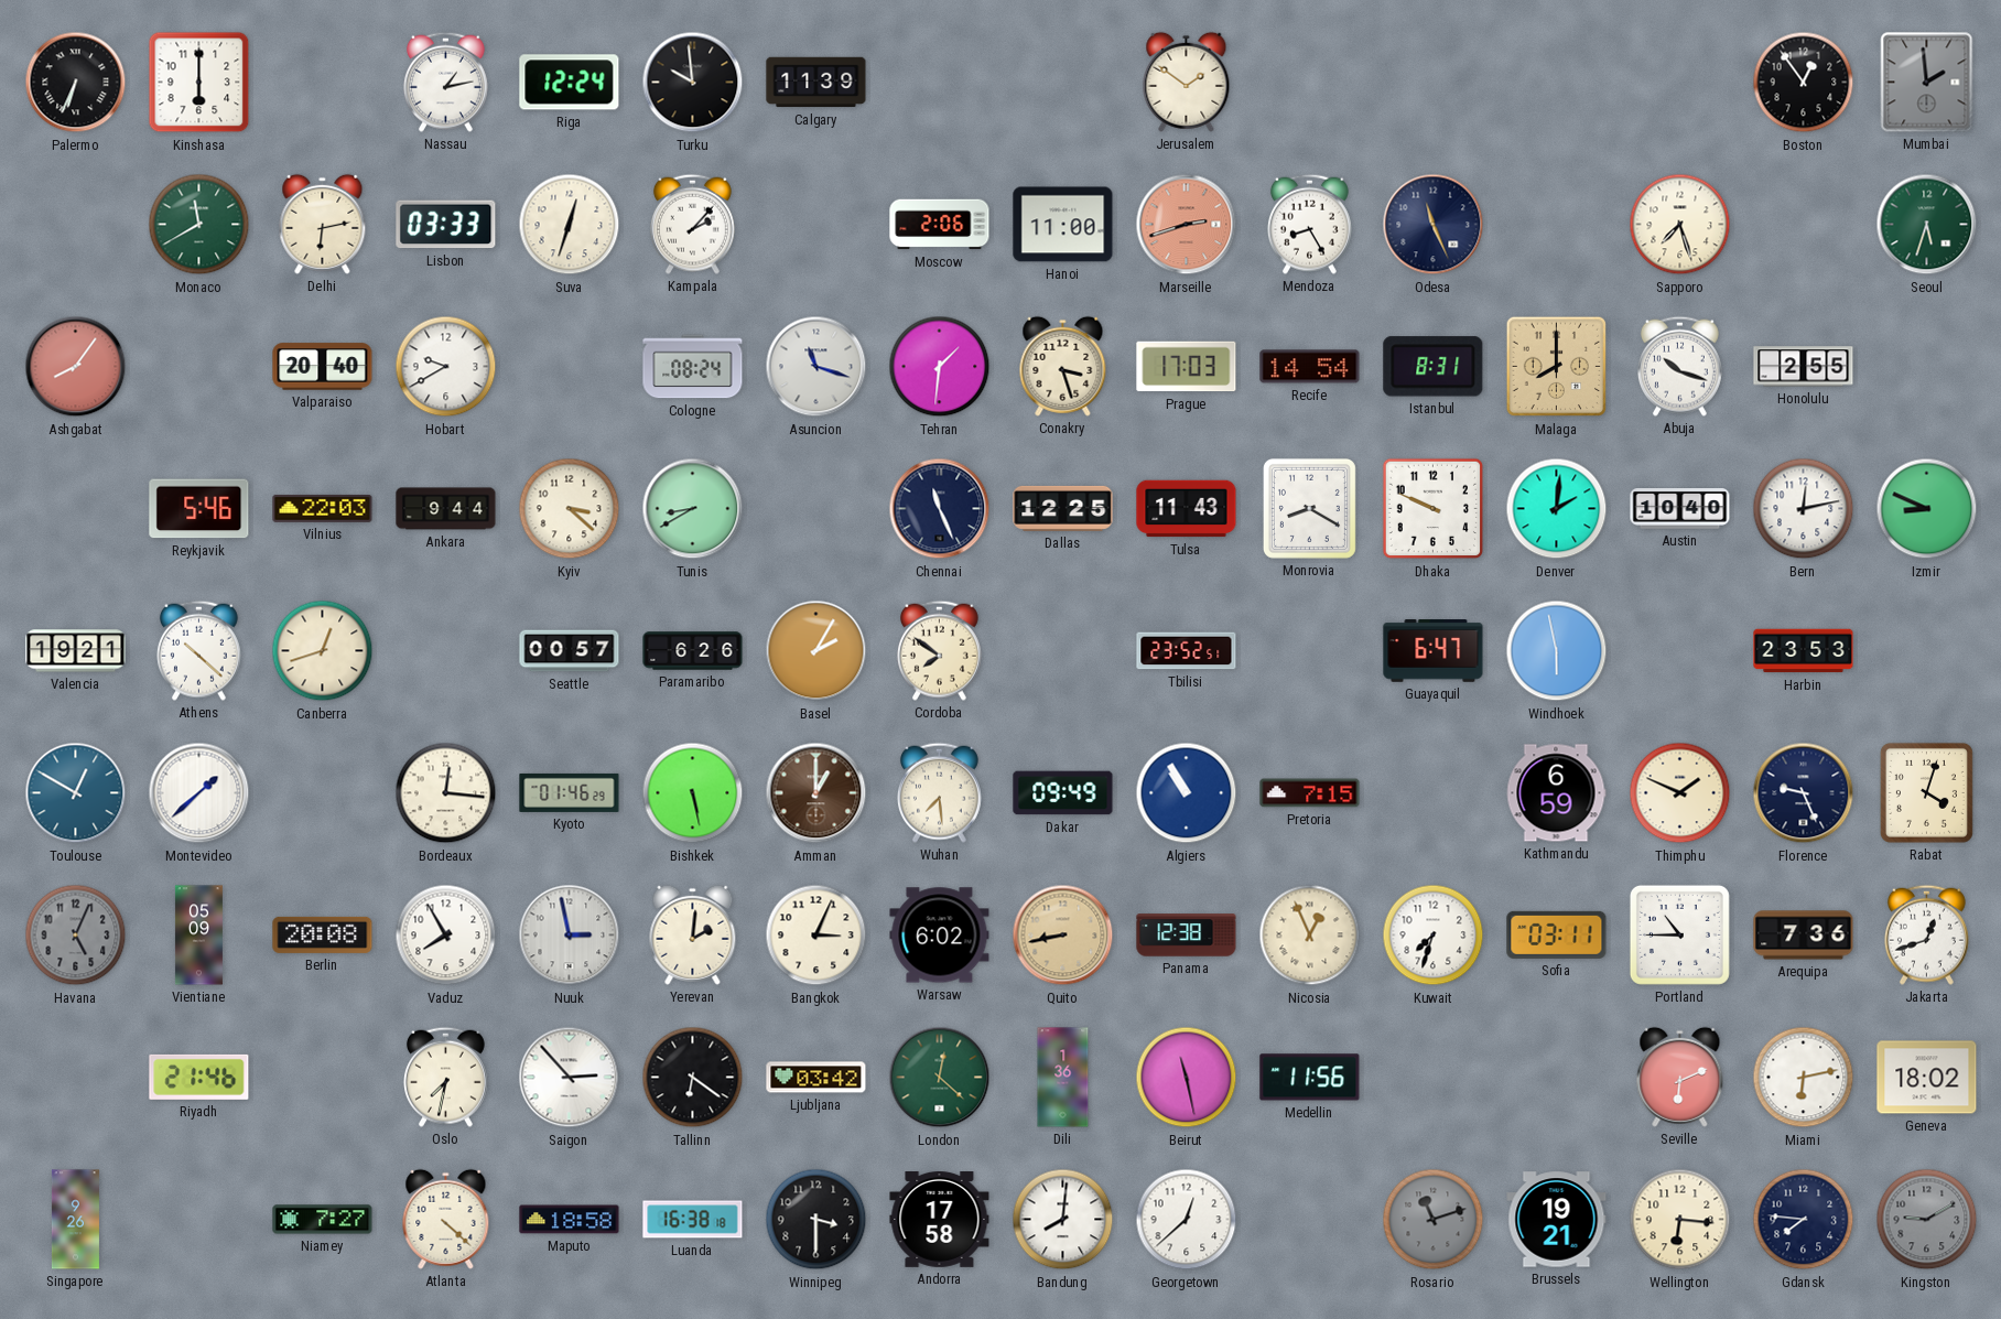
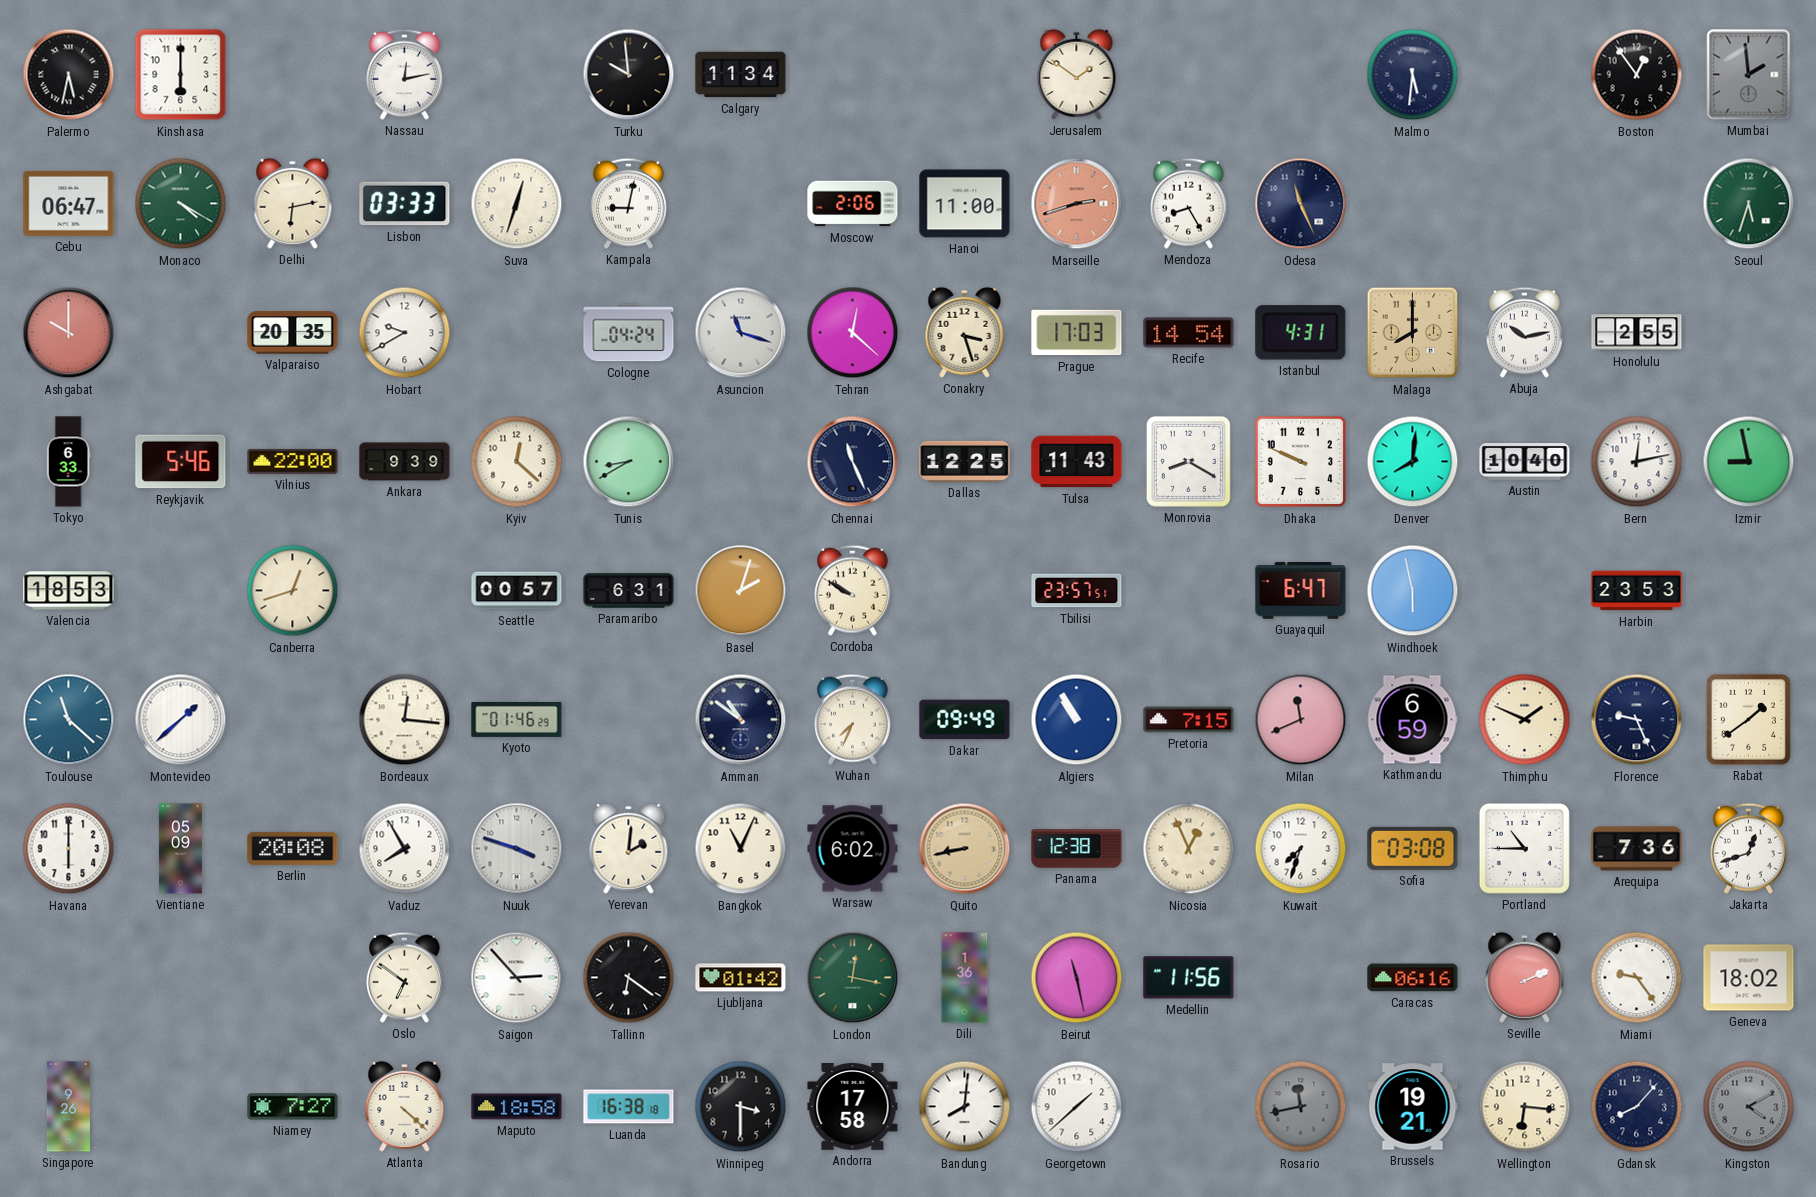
Palermo: 6:34 -> 5:32
Nassau: 1:13 -> 12:13
Riga: 12:24 -> none
Calgary: 11:39 -> 11:34
Malmo: none -> 5:31
Cebu: none -> 06:47
Monaco: 11:40 -> 4:20
Kampala: 2:07 -> 9:02
Sapporo: 7:27 -> none
Ashgabat: 8:06 -> 10:00
Valparaiso: 20:40 -> 20:35
Cologne: 08:24 -> 04:24
Tehran: 1:31 -> 12:22
Istanbul: 8:31 -> 4:31
Abuja: 10:18 -> 10:13
Tokyo: none -> 6:33
Vilnius: 22:03 -> 22:00
Ankara: 9:44 -> 9:39
Kyiv: 3:22 -> 12:22
Denver: 2:01 -> 8:01
Izmir: 8:49 -> 8:58
Valencia: 19:21 -> 18:53
Athens: 10:22 -> none
Paramaribo: 6:26 -> 6:31
Basel: 2:05 -> 2:03
Cordoba: 7:51 -> 9:50
Tbilisi: 23:52 -> 23:57
Toulouse: 12:50 -> 11:22
Bishkek: 5:28 -> none
Amman: 1:00 -> 10:51
Amman dial: brown -> navy
Wuhan: 7:29 -> 7:34
Milan: none -> 11:41
Rabat: 4:03 -> 1:39
Havana: 5:04 -> 6:00
Havana dial: grey -> white
Nuuk: 2:58 -> 3:48
Bangkok: 3:04 -> 11:04
Sofia: 03:11 -> 03:08
Riyadh: 21:46 -> none
Oslo: 7:32 -> 6:51
Ljubljana: 03:42 -> 01:42
London: 12:22 -> 12:17
Caracas: none -> 06:16
Seville: 6:11 -> 2:11
Miami: 6:13 -> 9:24
Georgetown: 12:38 -> 1:38
Rosario: 11:12 -> 11:43
Gdansk: 7:46 -> 8:07
Kingston: 9:10 -> 4:10
